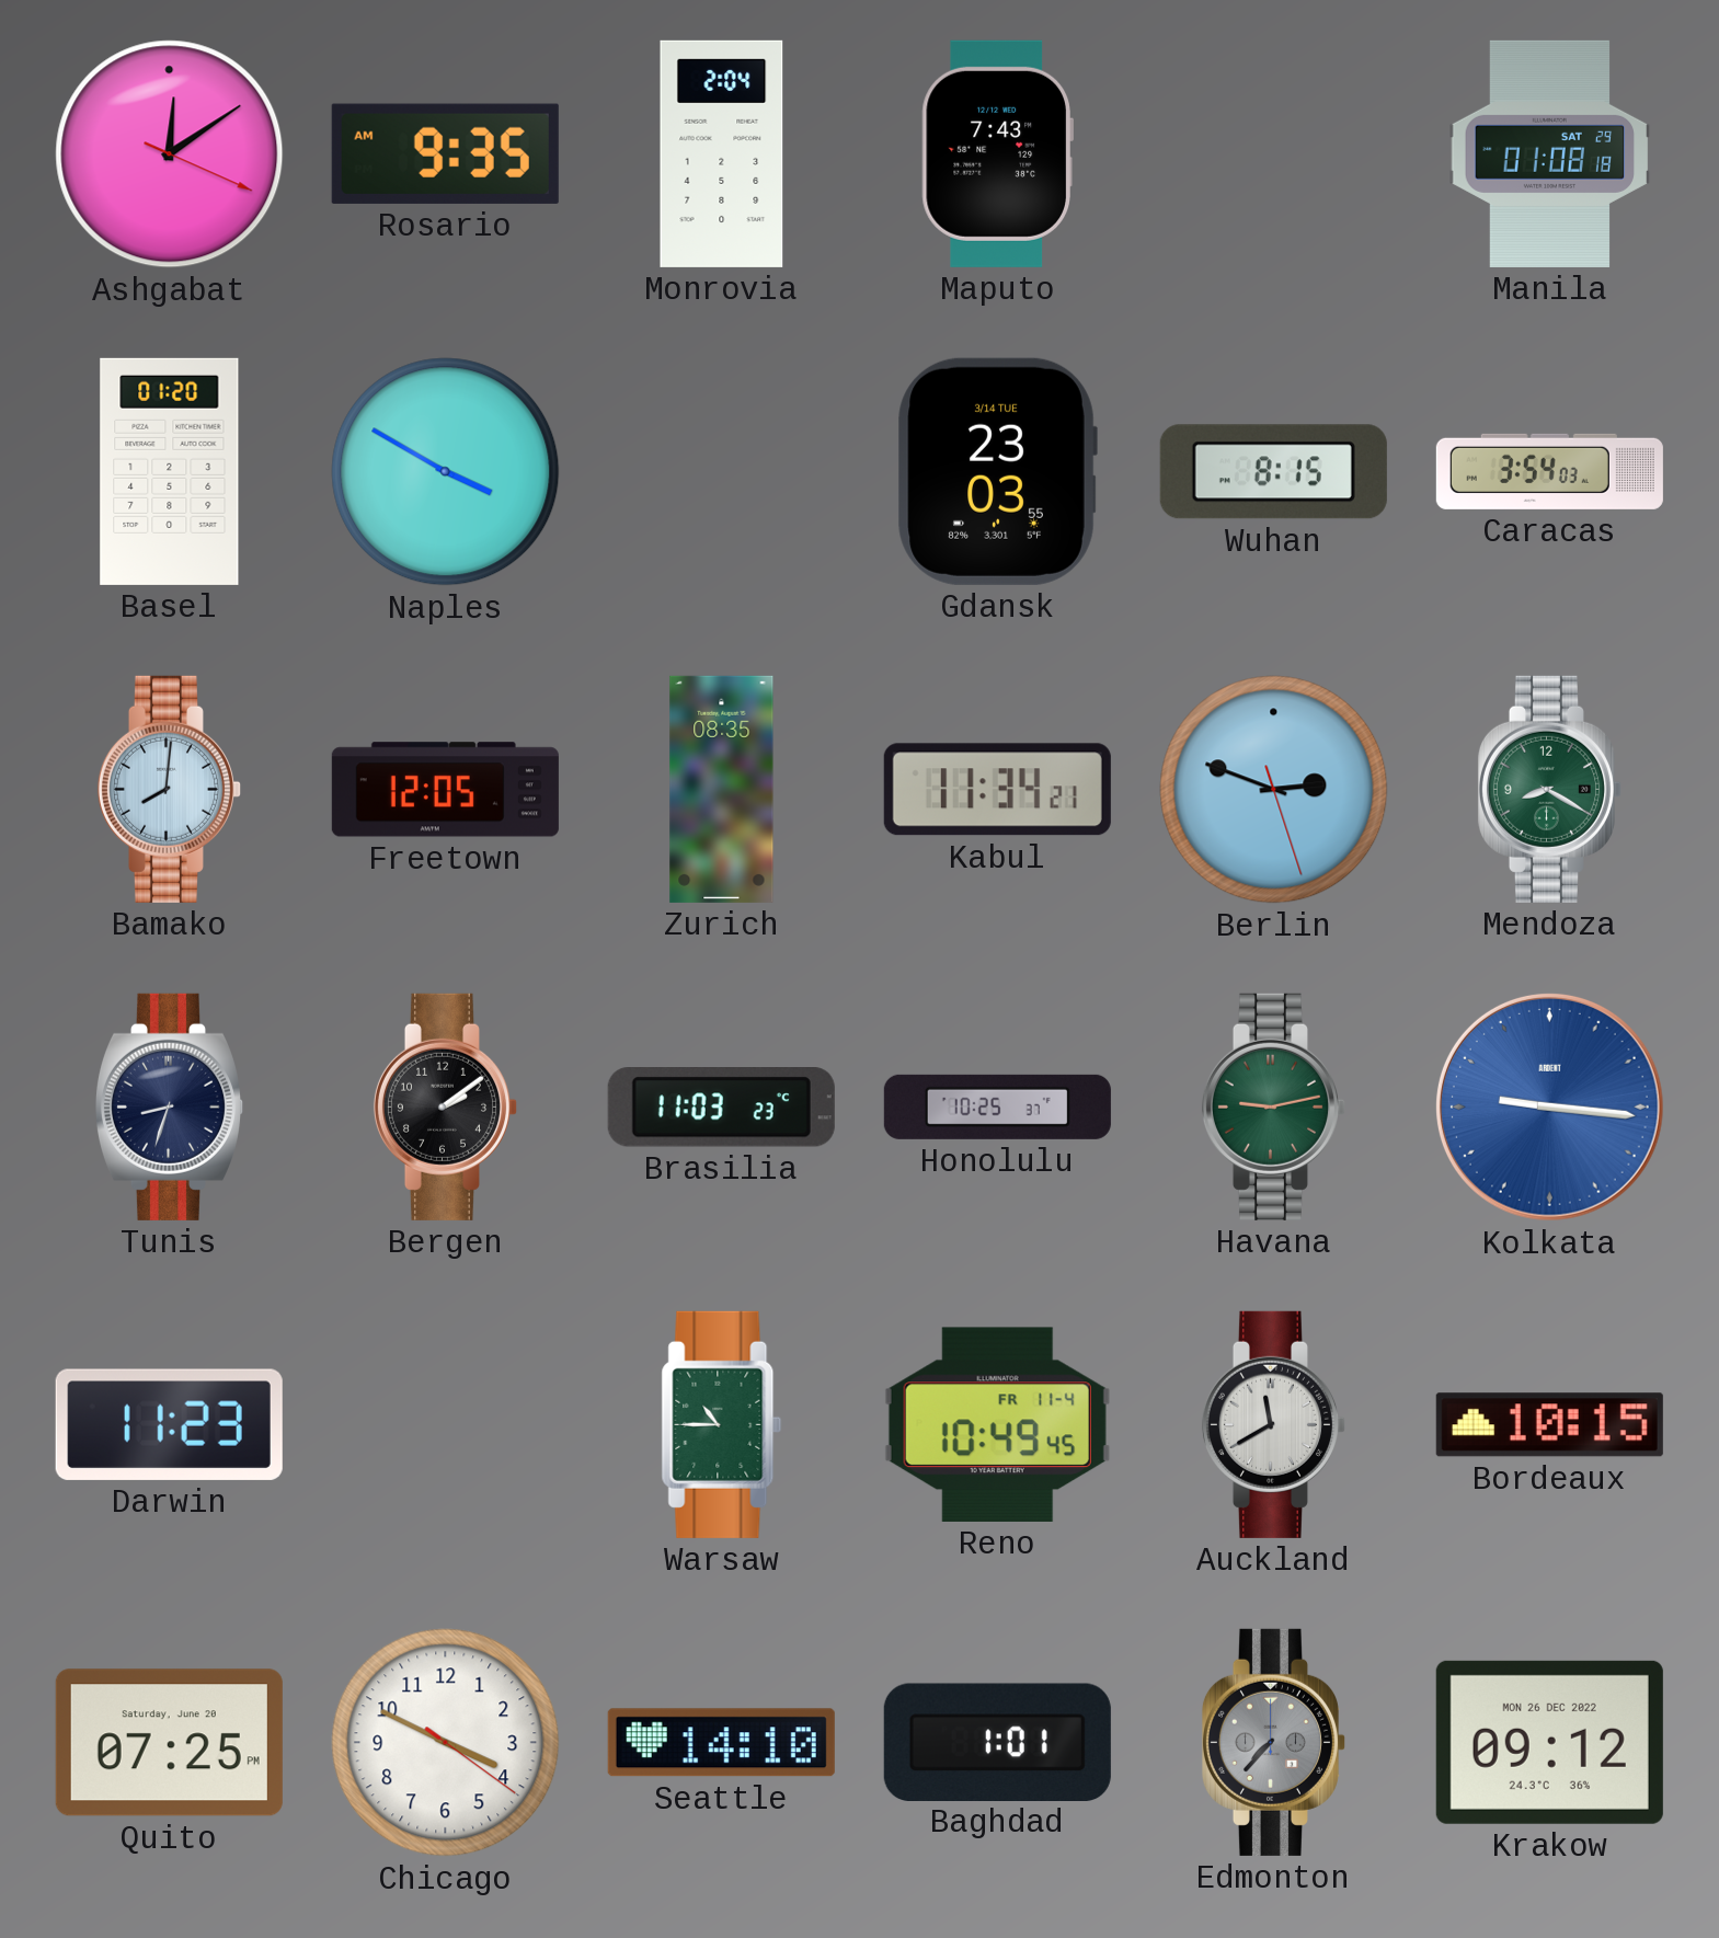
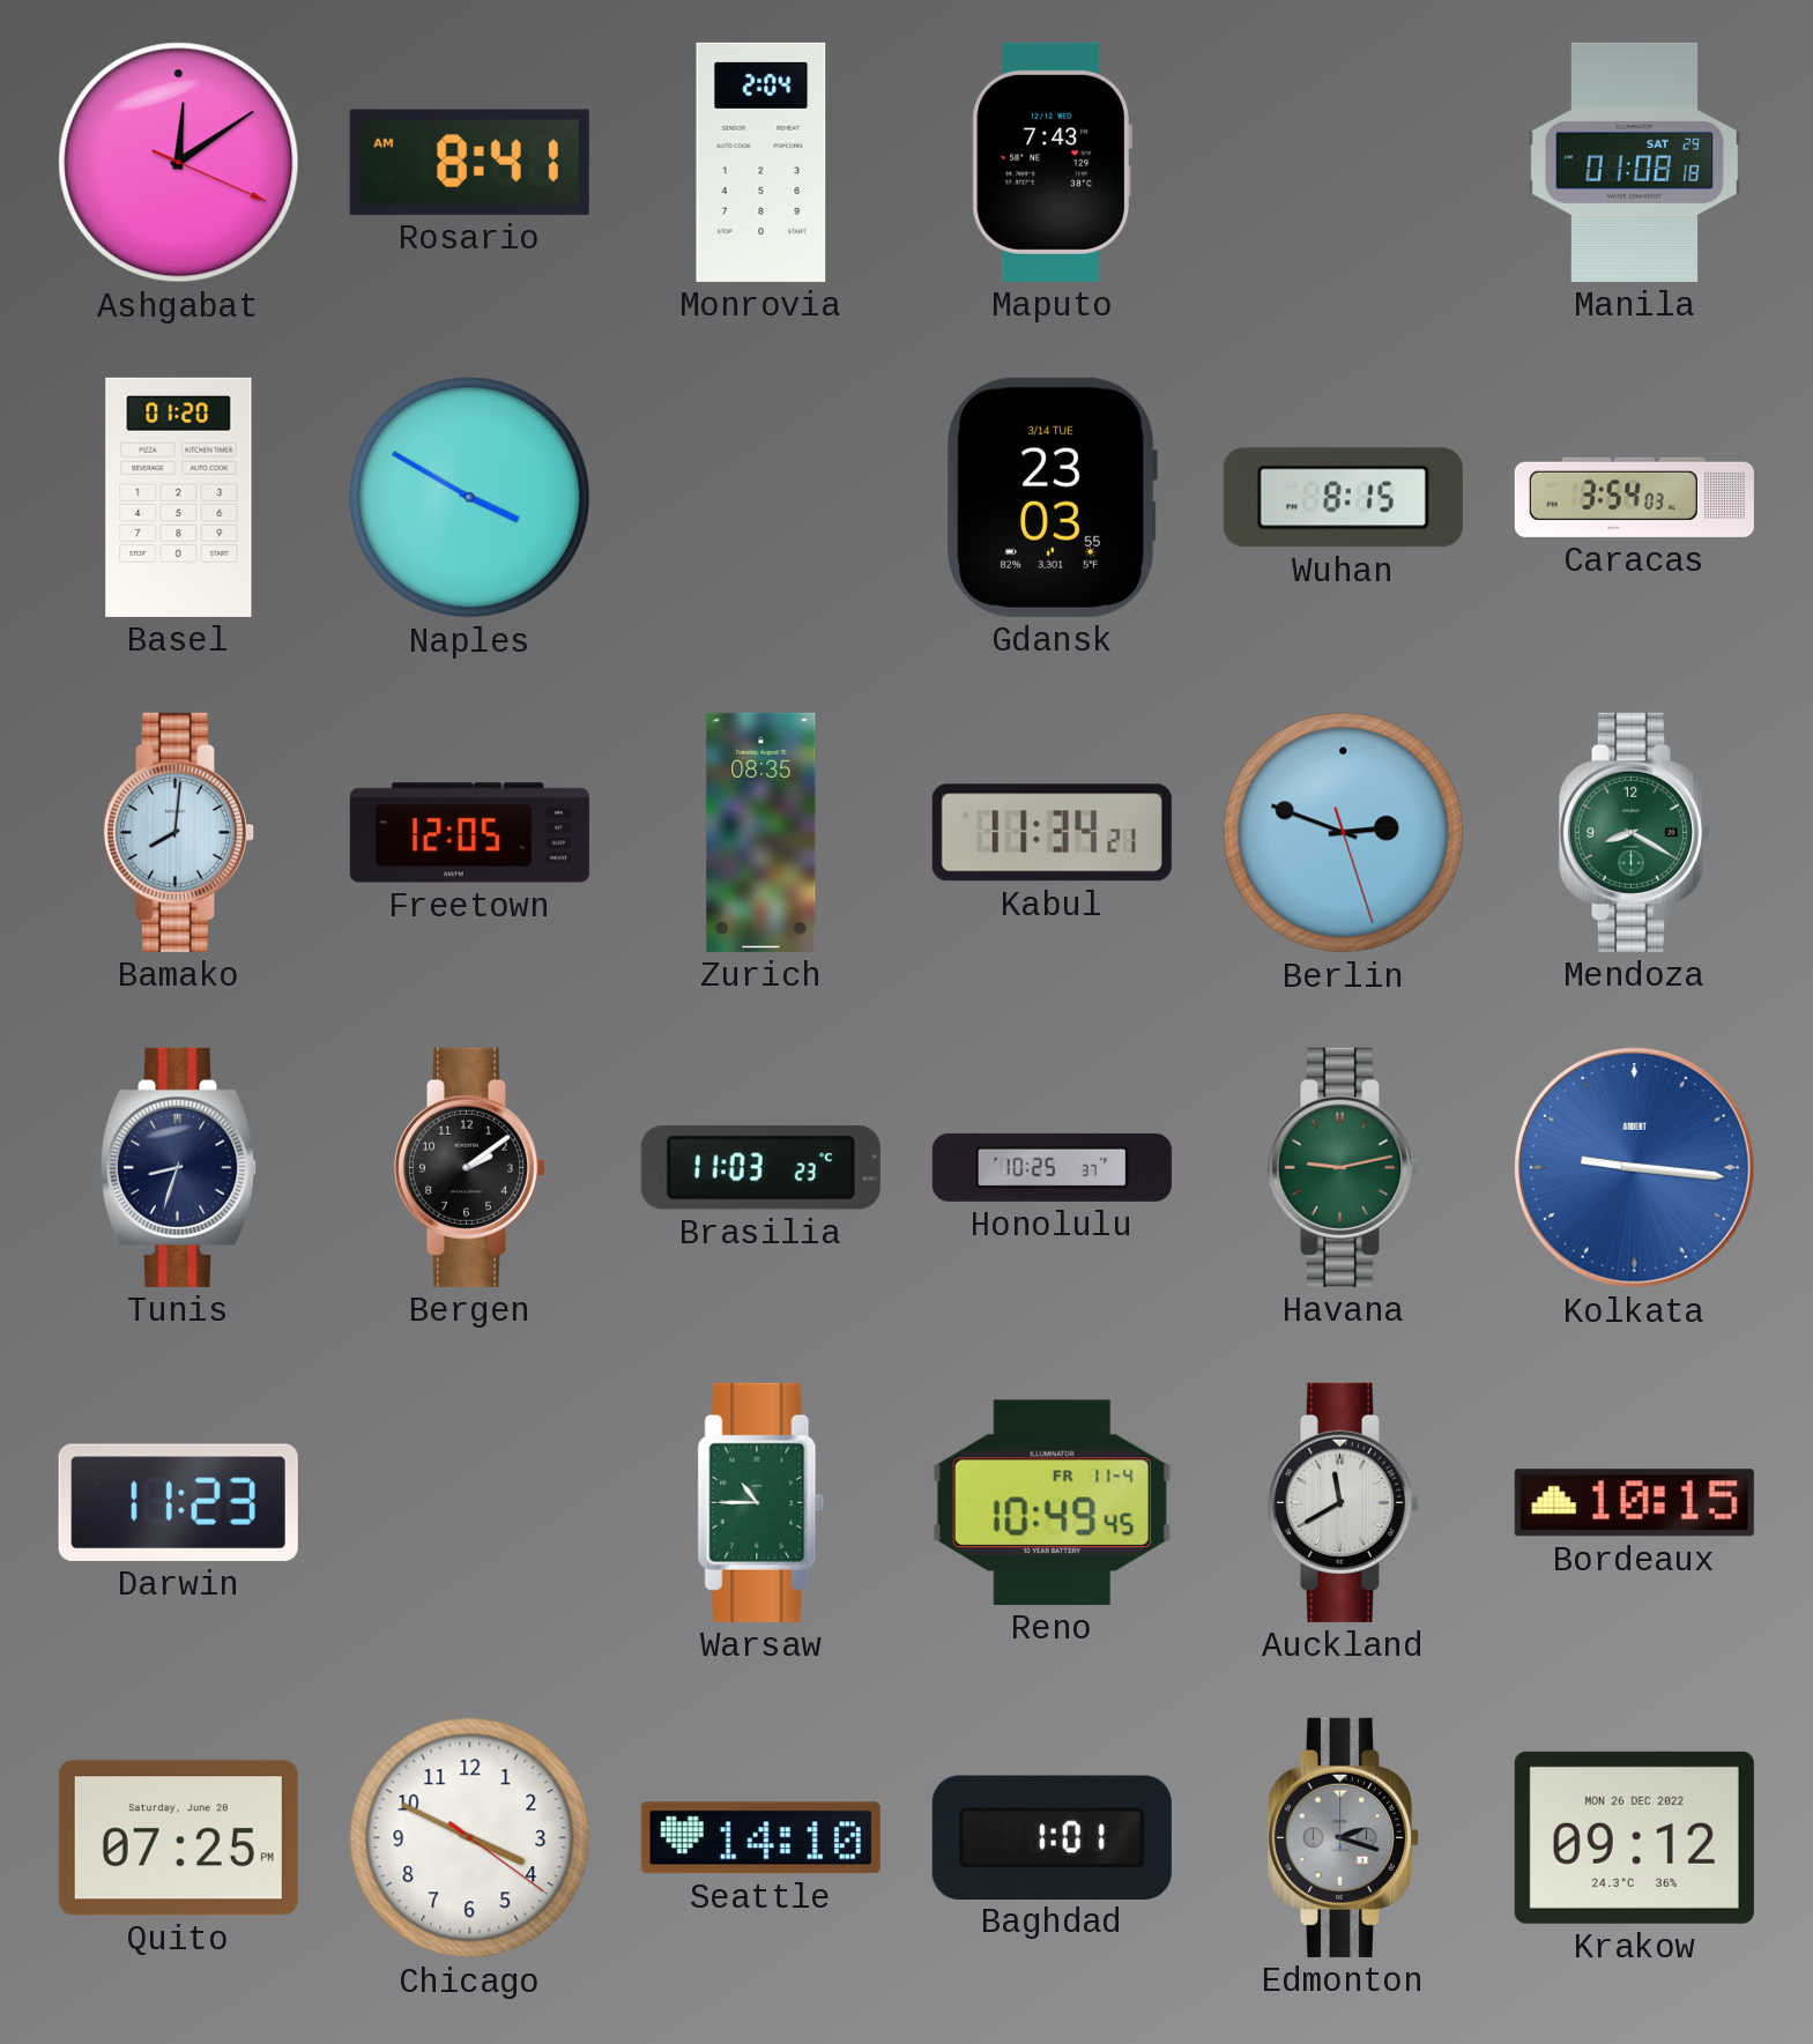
Rosario: 9:35 -> 8:41
Edmonton: 7:37 -> 2:18
